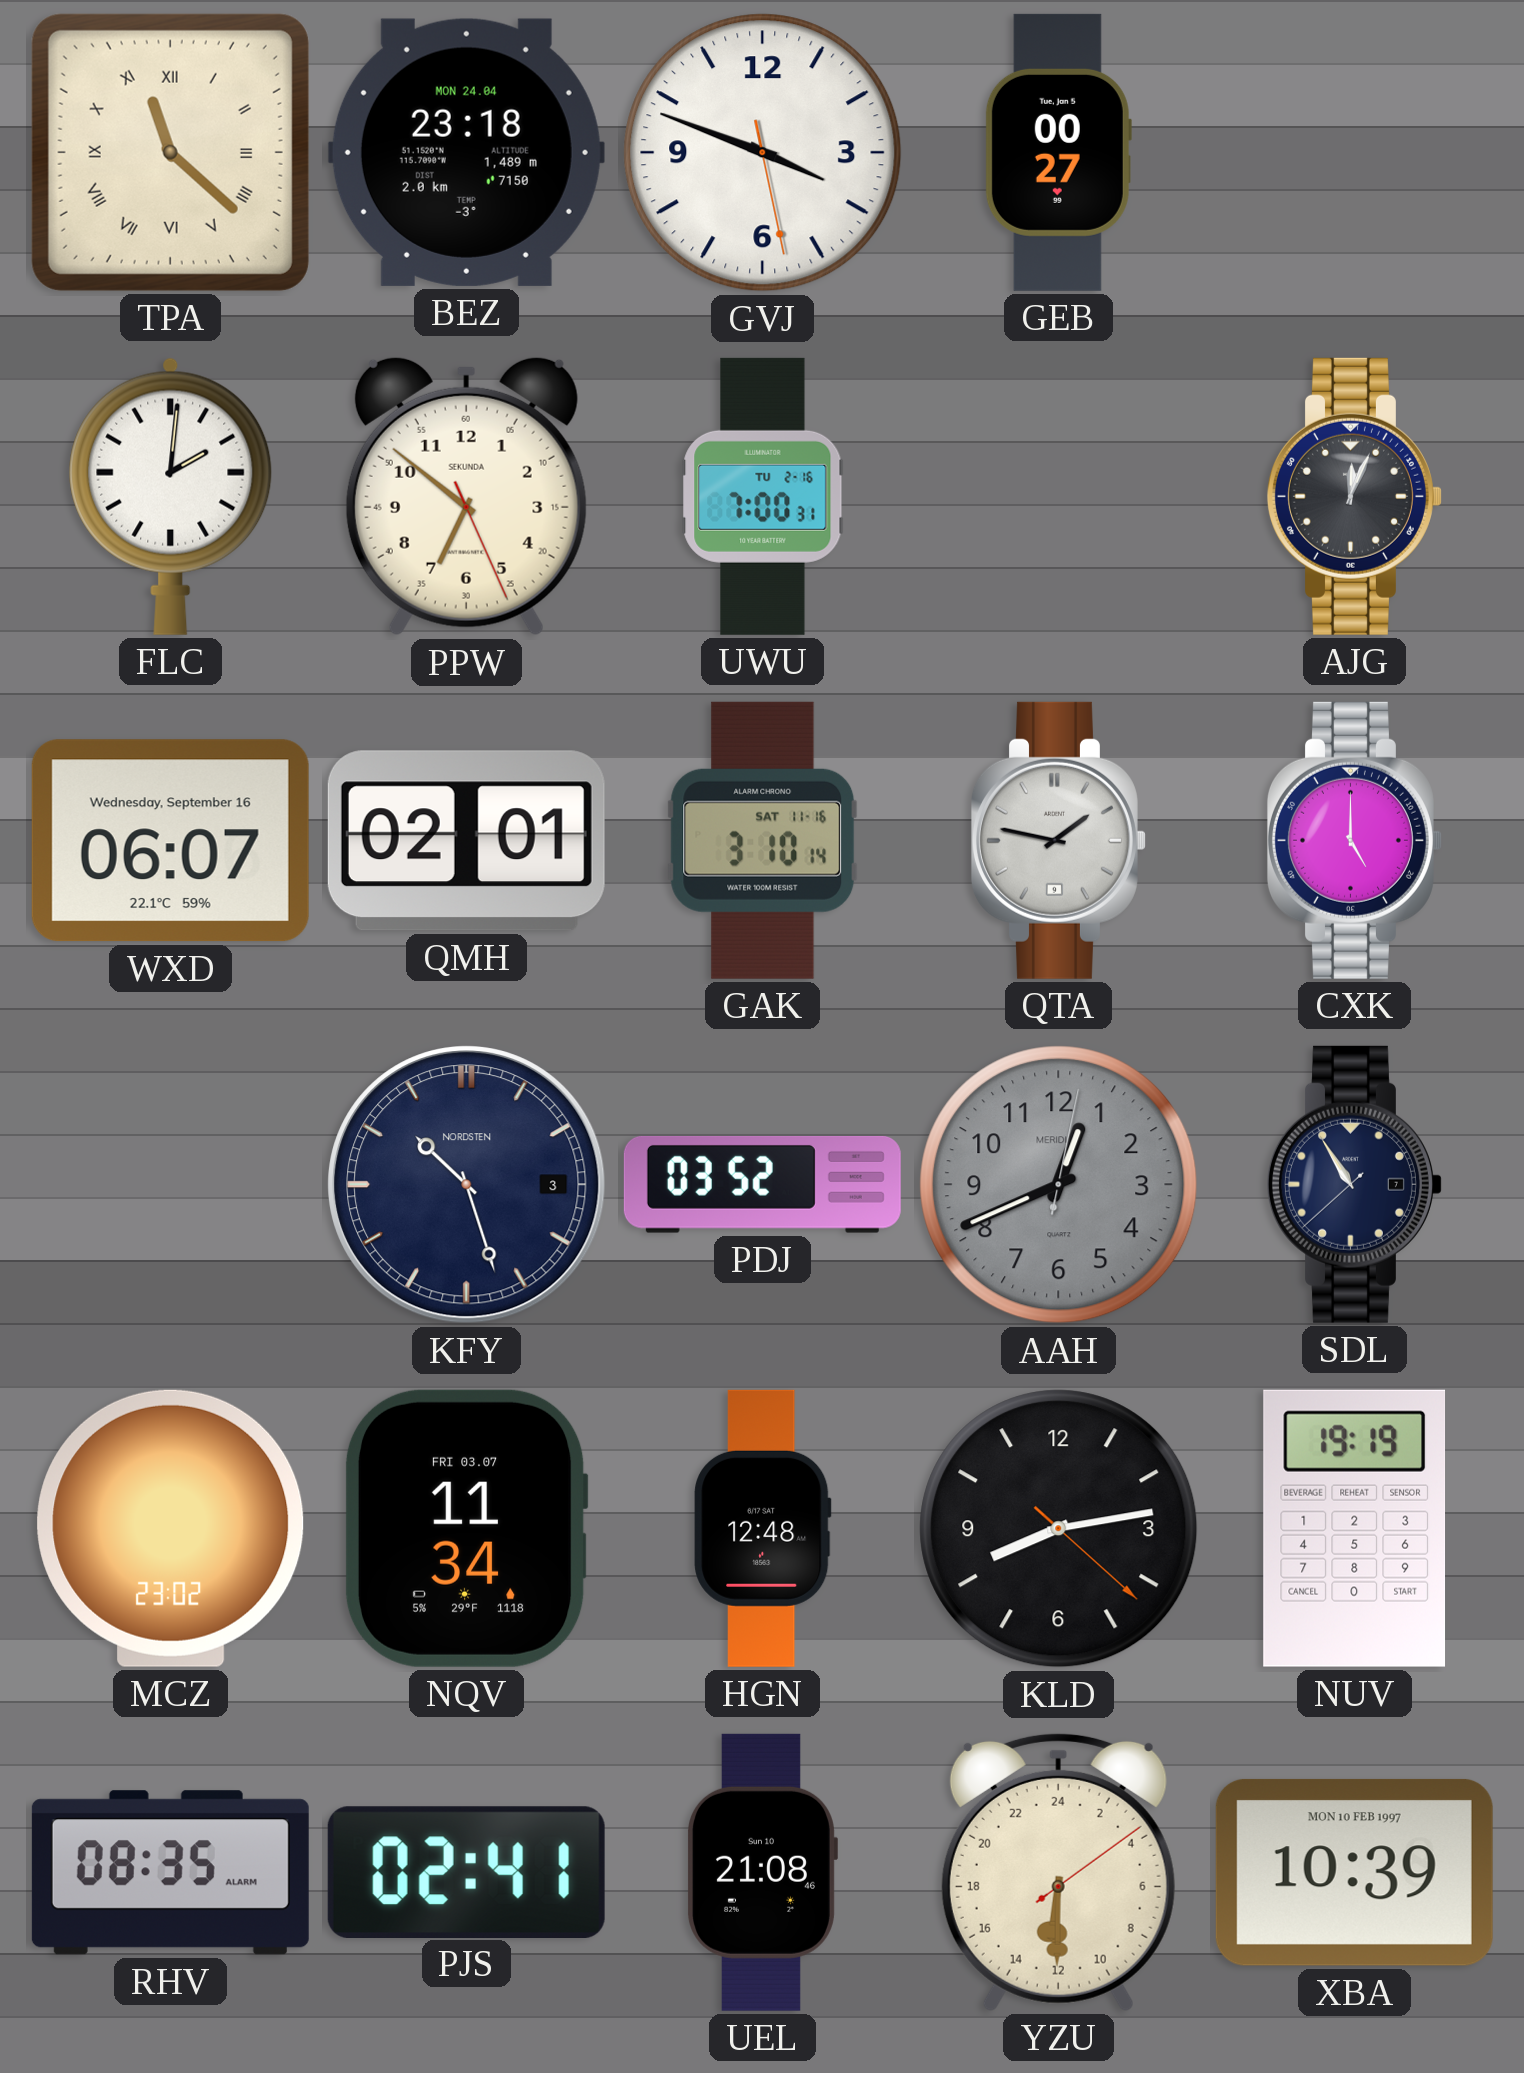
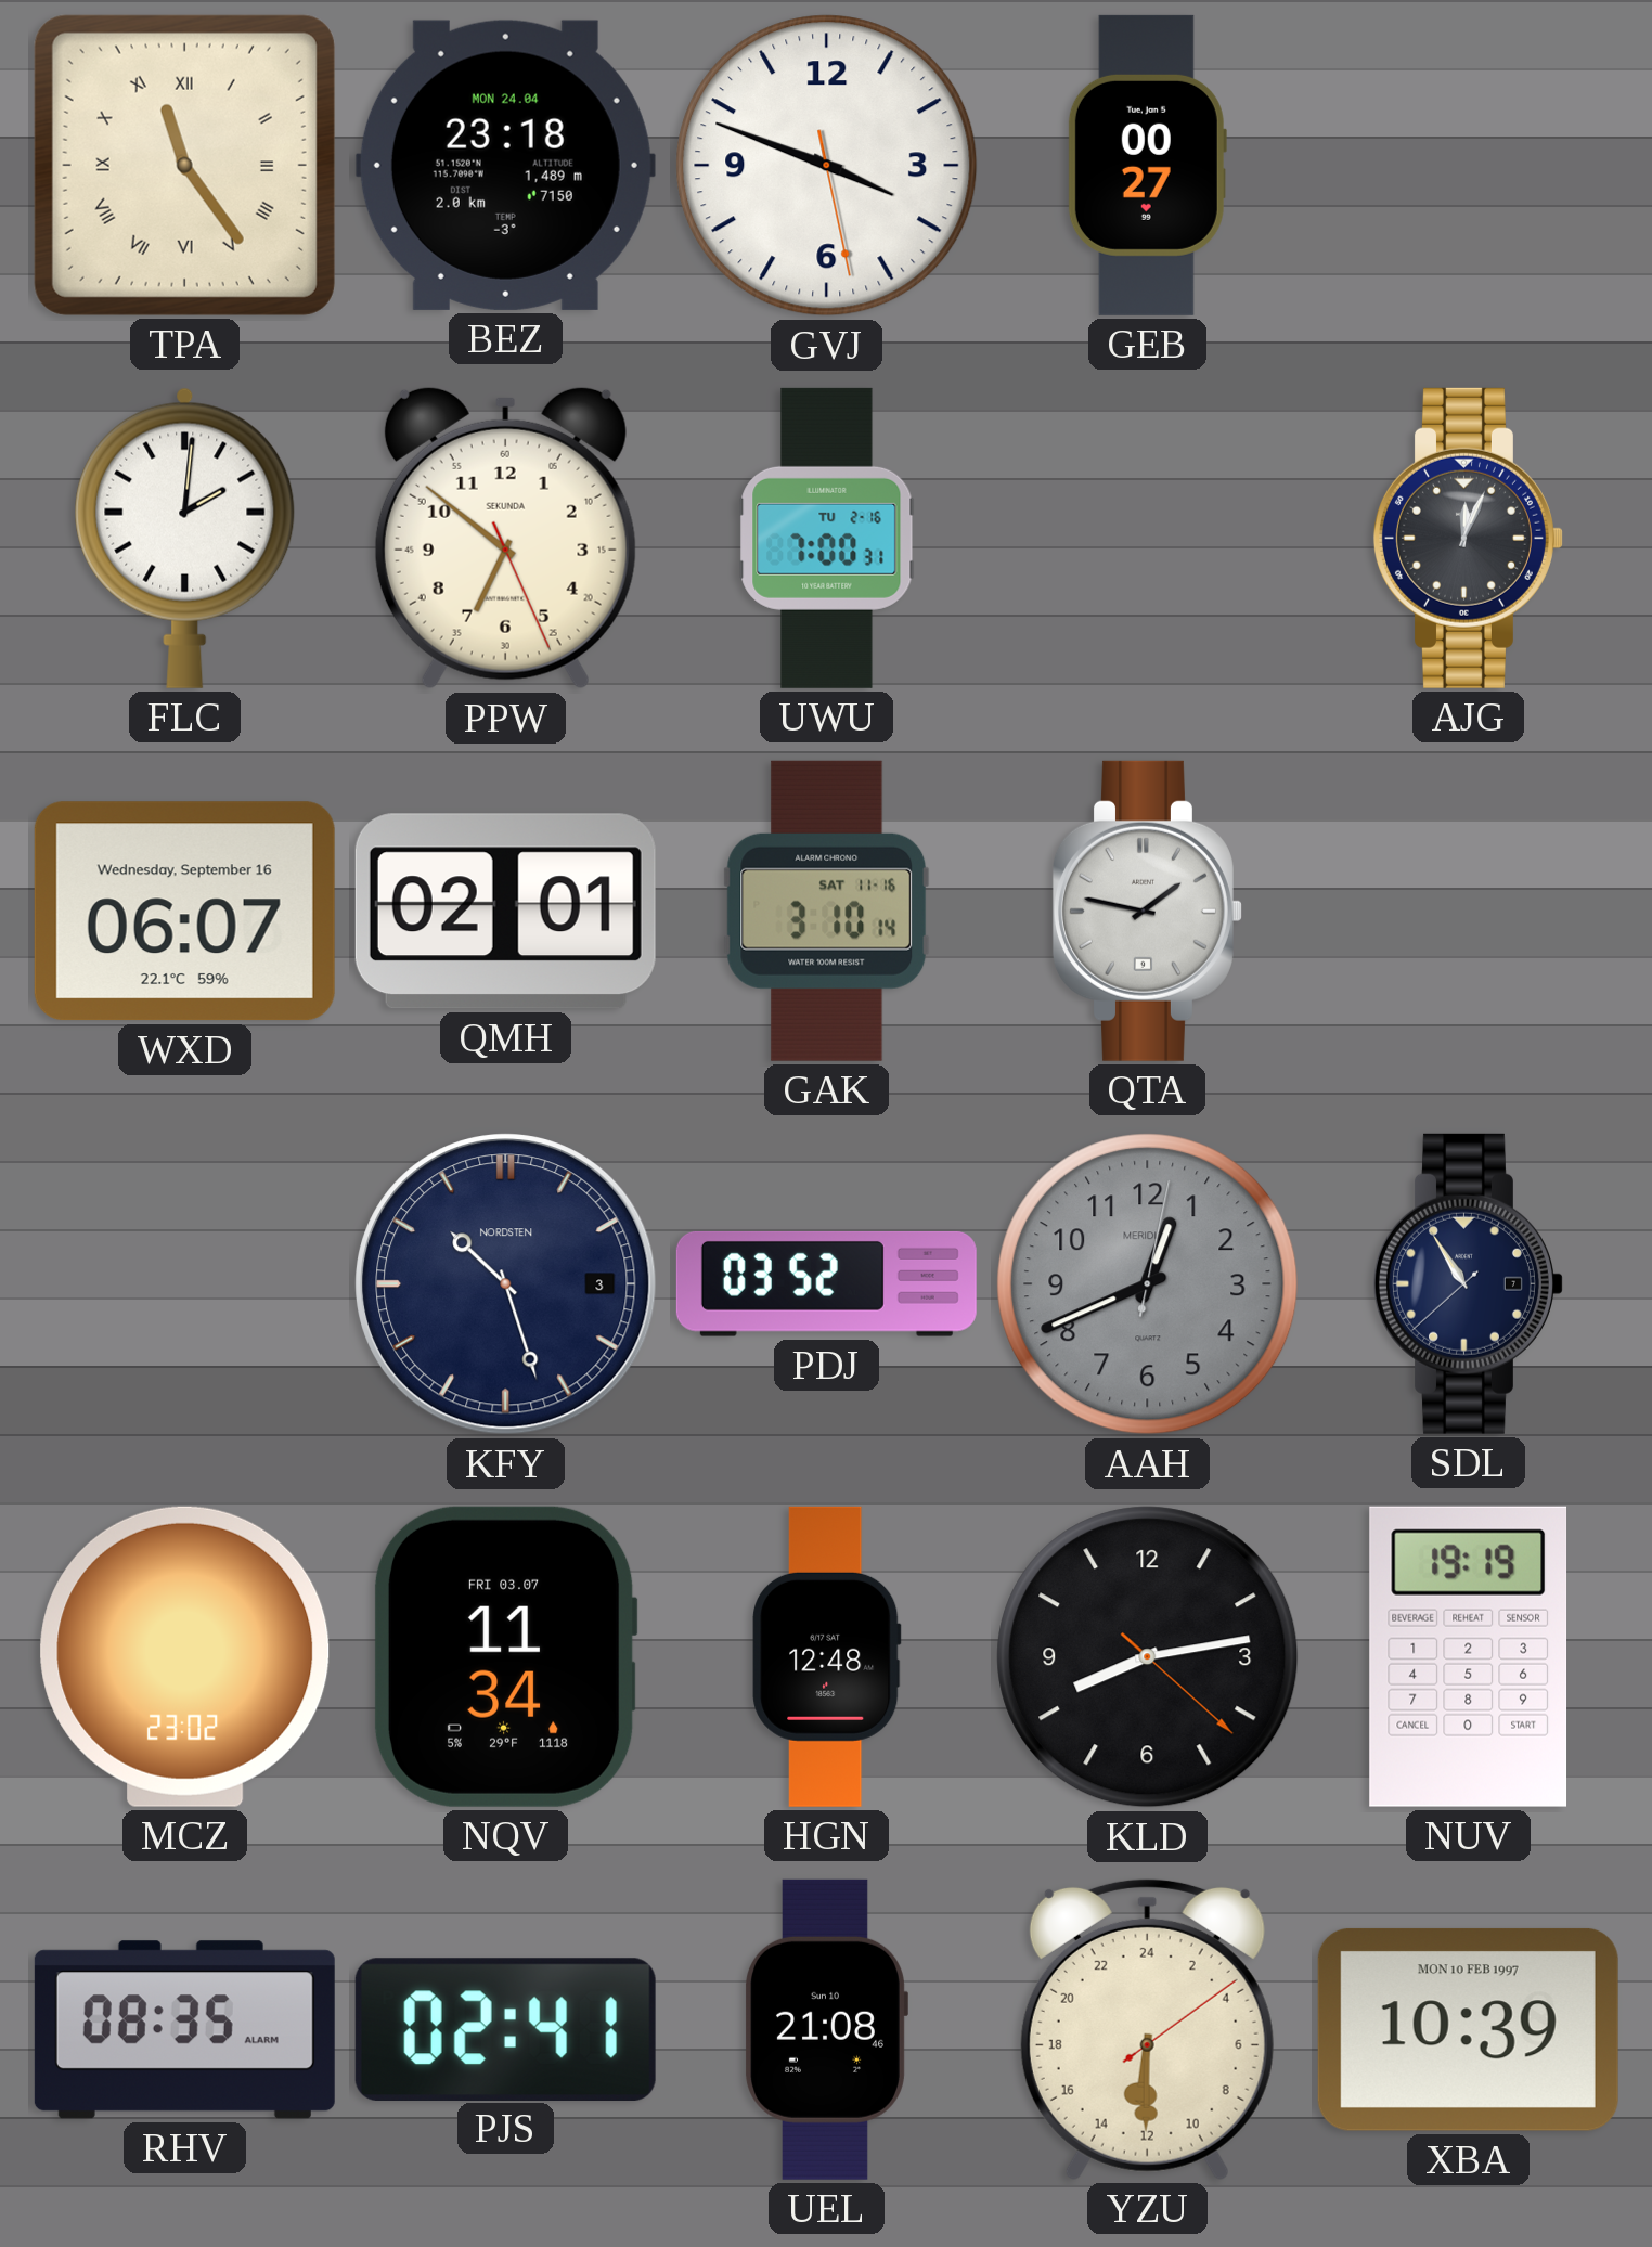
TPA: 11:22 -> 11:24
CXK: 5:00 -> none
